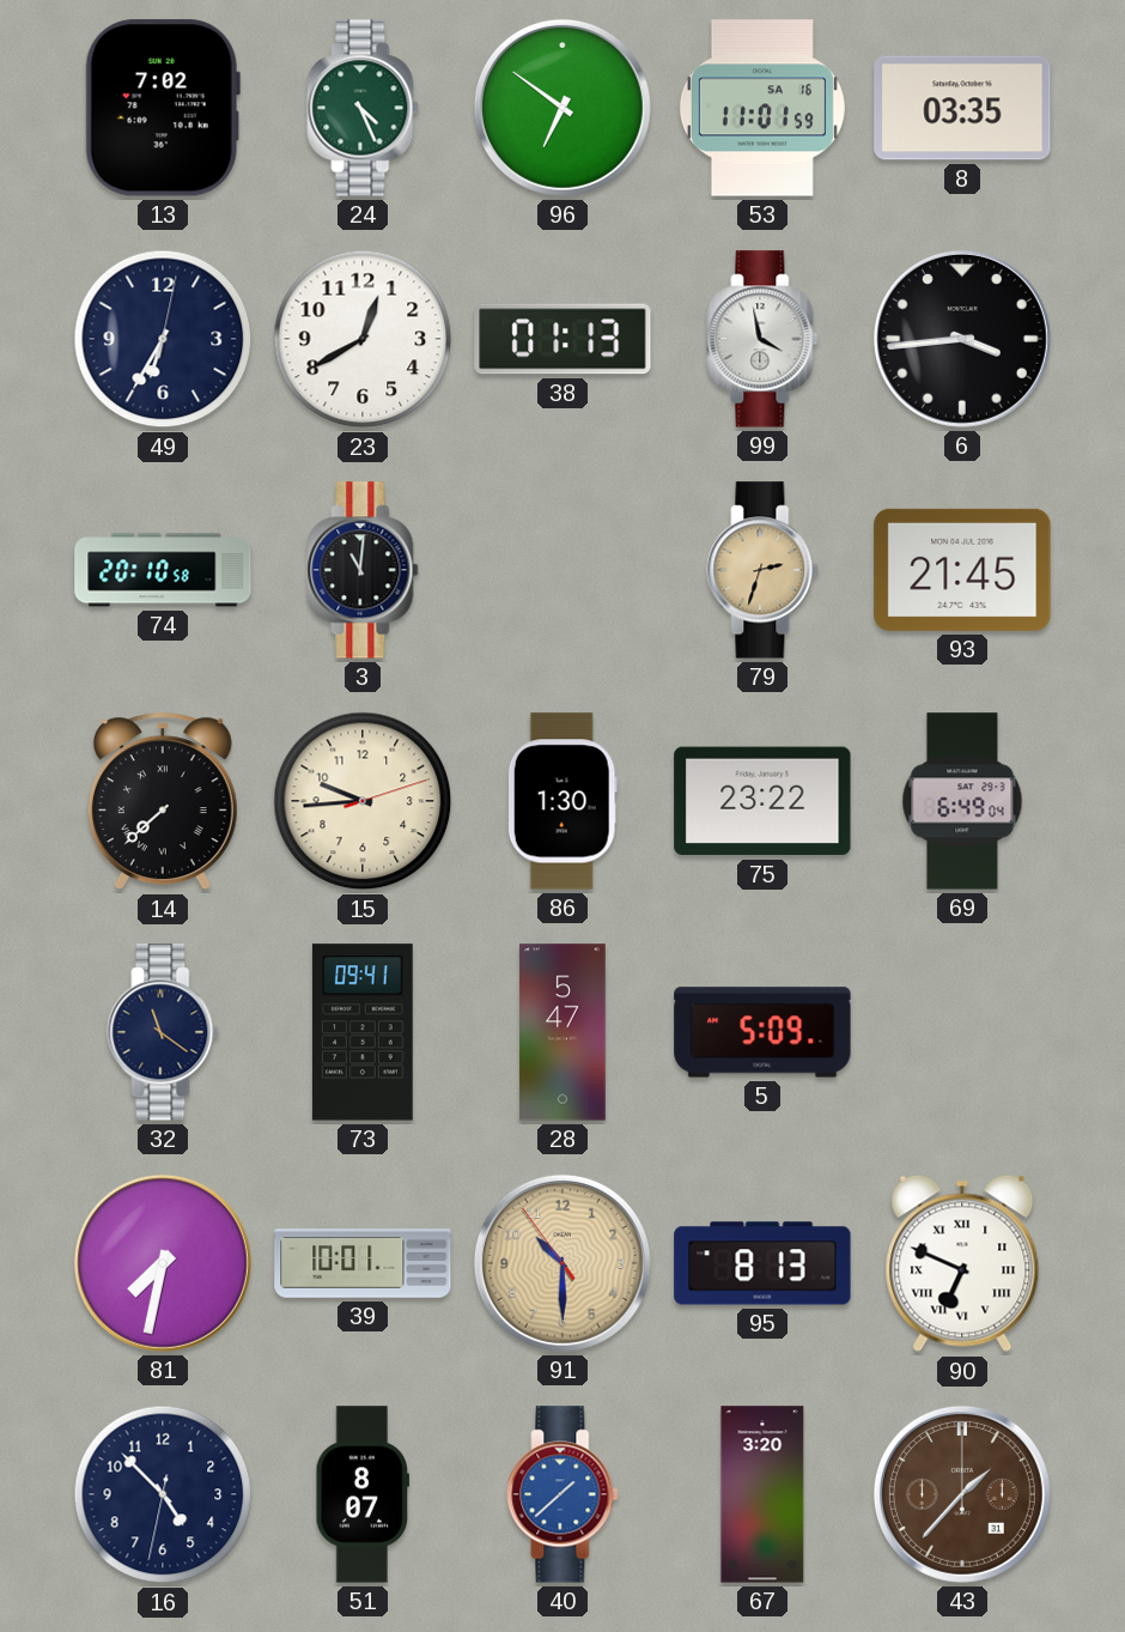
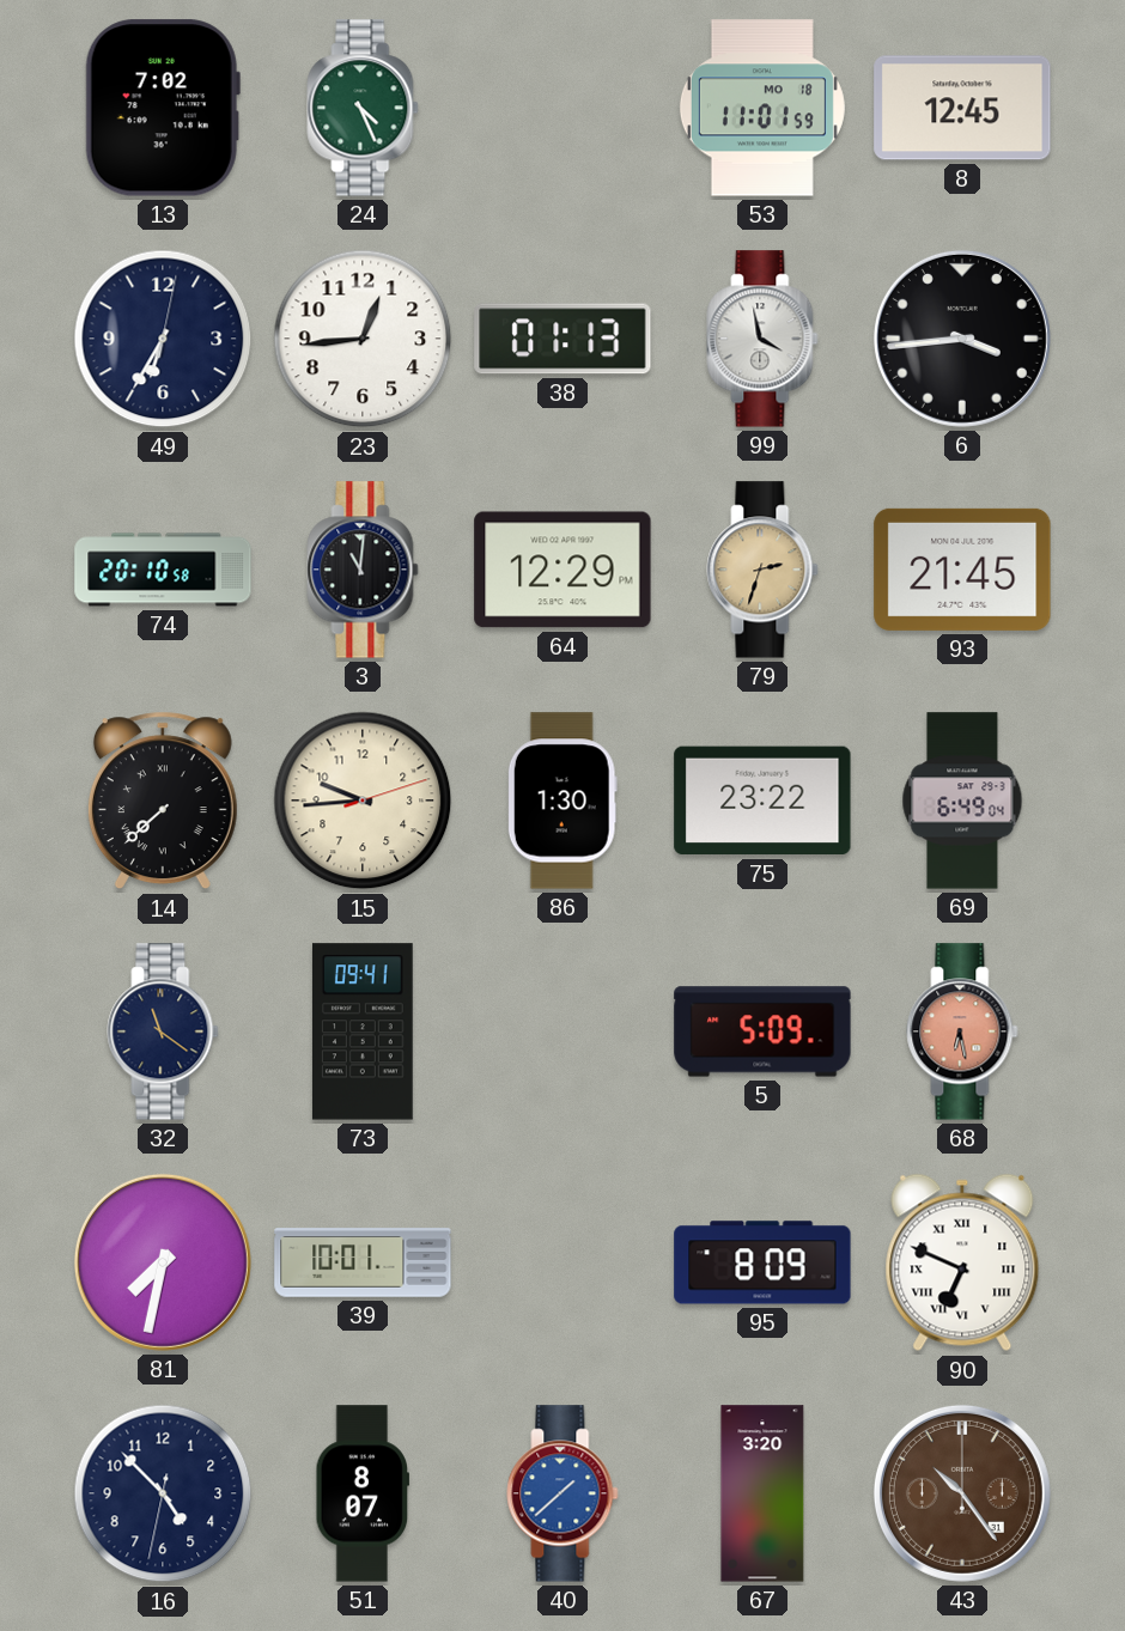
96: 6:51 -> none
53 date: SA 16 -> MO 18
8: 03:35 -> 12:45
23: 12:40 -> 12:44
64: none -> 12:29
28: 5:47 -> none
68: none -> 6:28
91: 10:29 -> none
95: 8:13 -> 8:09
43: 1:37 -> 10:24
